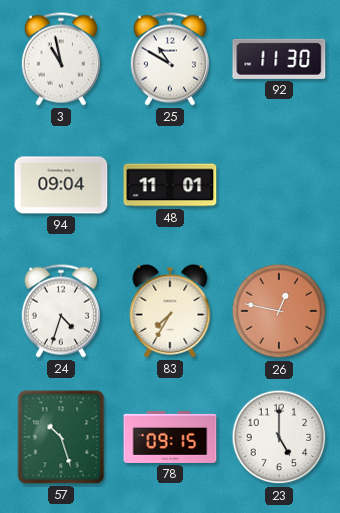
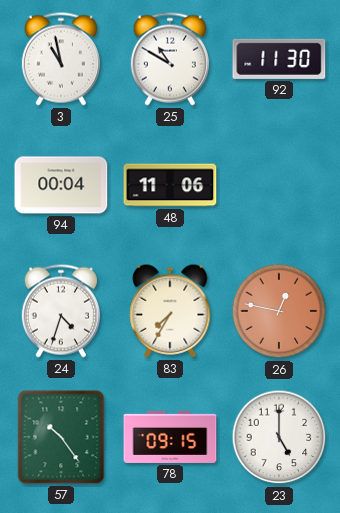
94: 09:04 -> 00:04
48: 11:01 -> 11:06
57: 10:27 -> 10:24
